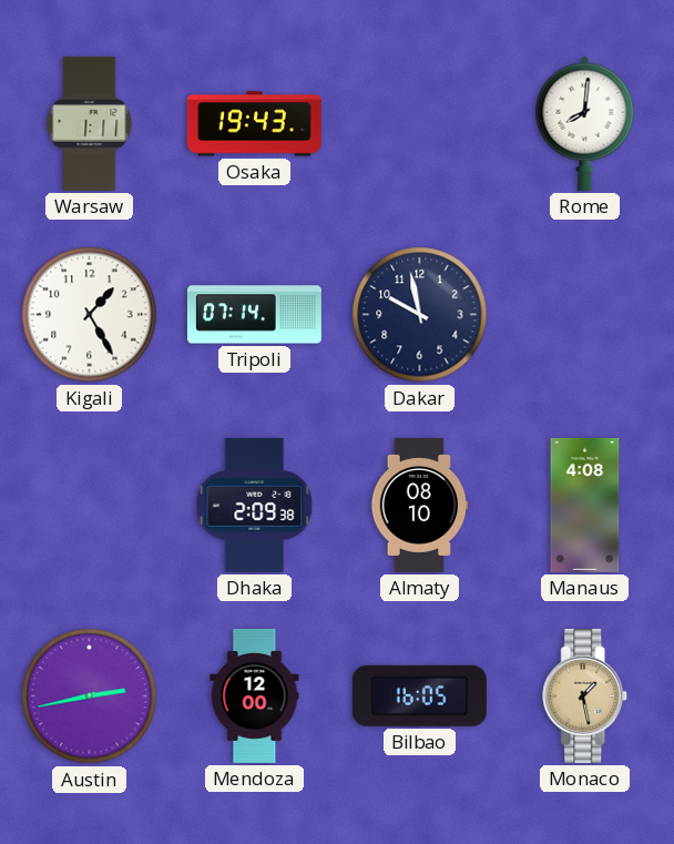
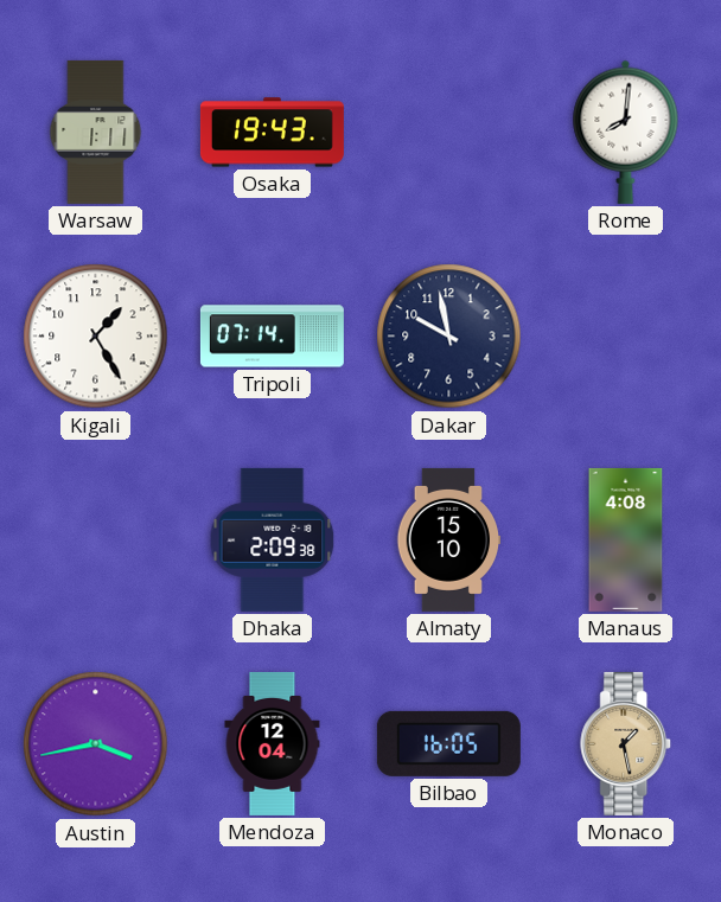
Almaty: 08:10 -> 15:10
Austin: 2:43 -> 3:43
Mendoza: 12:00 -> 12:04
